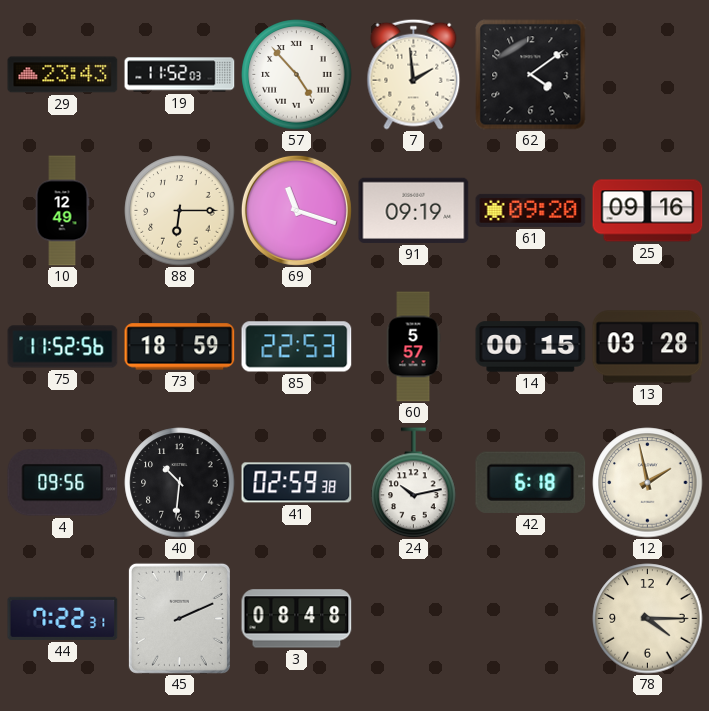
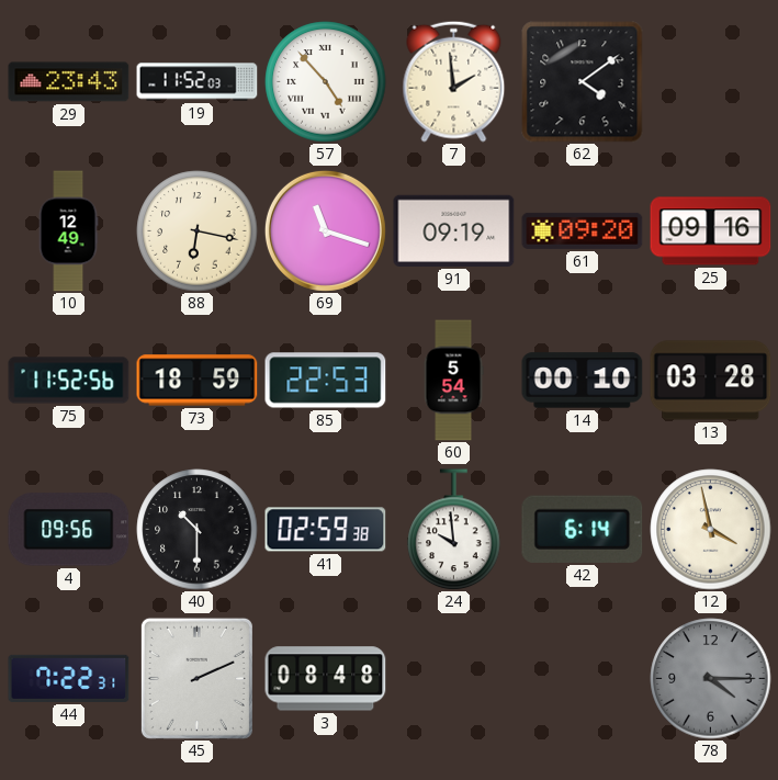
88: 6:15 -> 6:17
60: 5:57 -> 5:54
14: 00:15 -> 00:10
40: 10:31 -> 10:30
24: 10:13 -> 9:59
42: 6:18 -> 6:14
12: 1:58 -> 3:58
78 dial: cream -> grey
